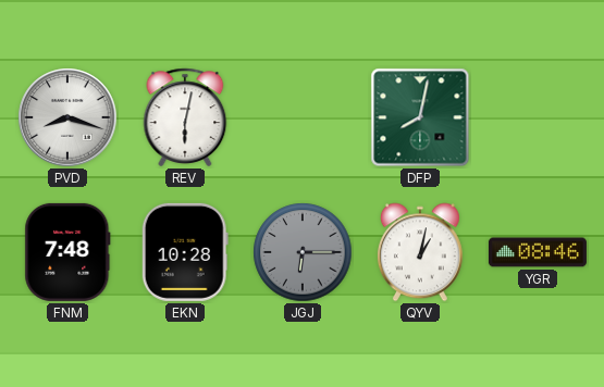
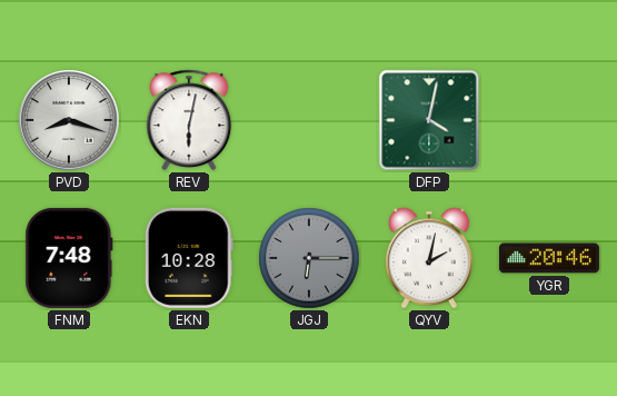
DFP: 8:02 -> 4:02
QYV: 1:02 -> 2:02
YGR: 08:46 -> 20:46
